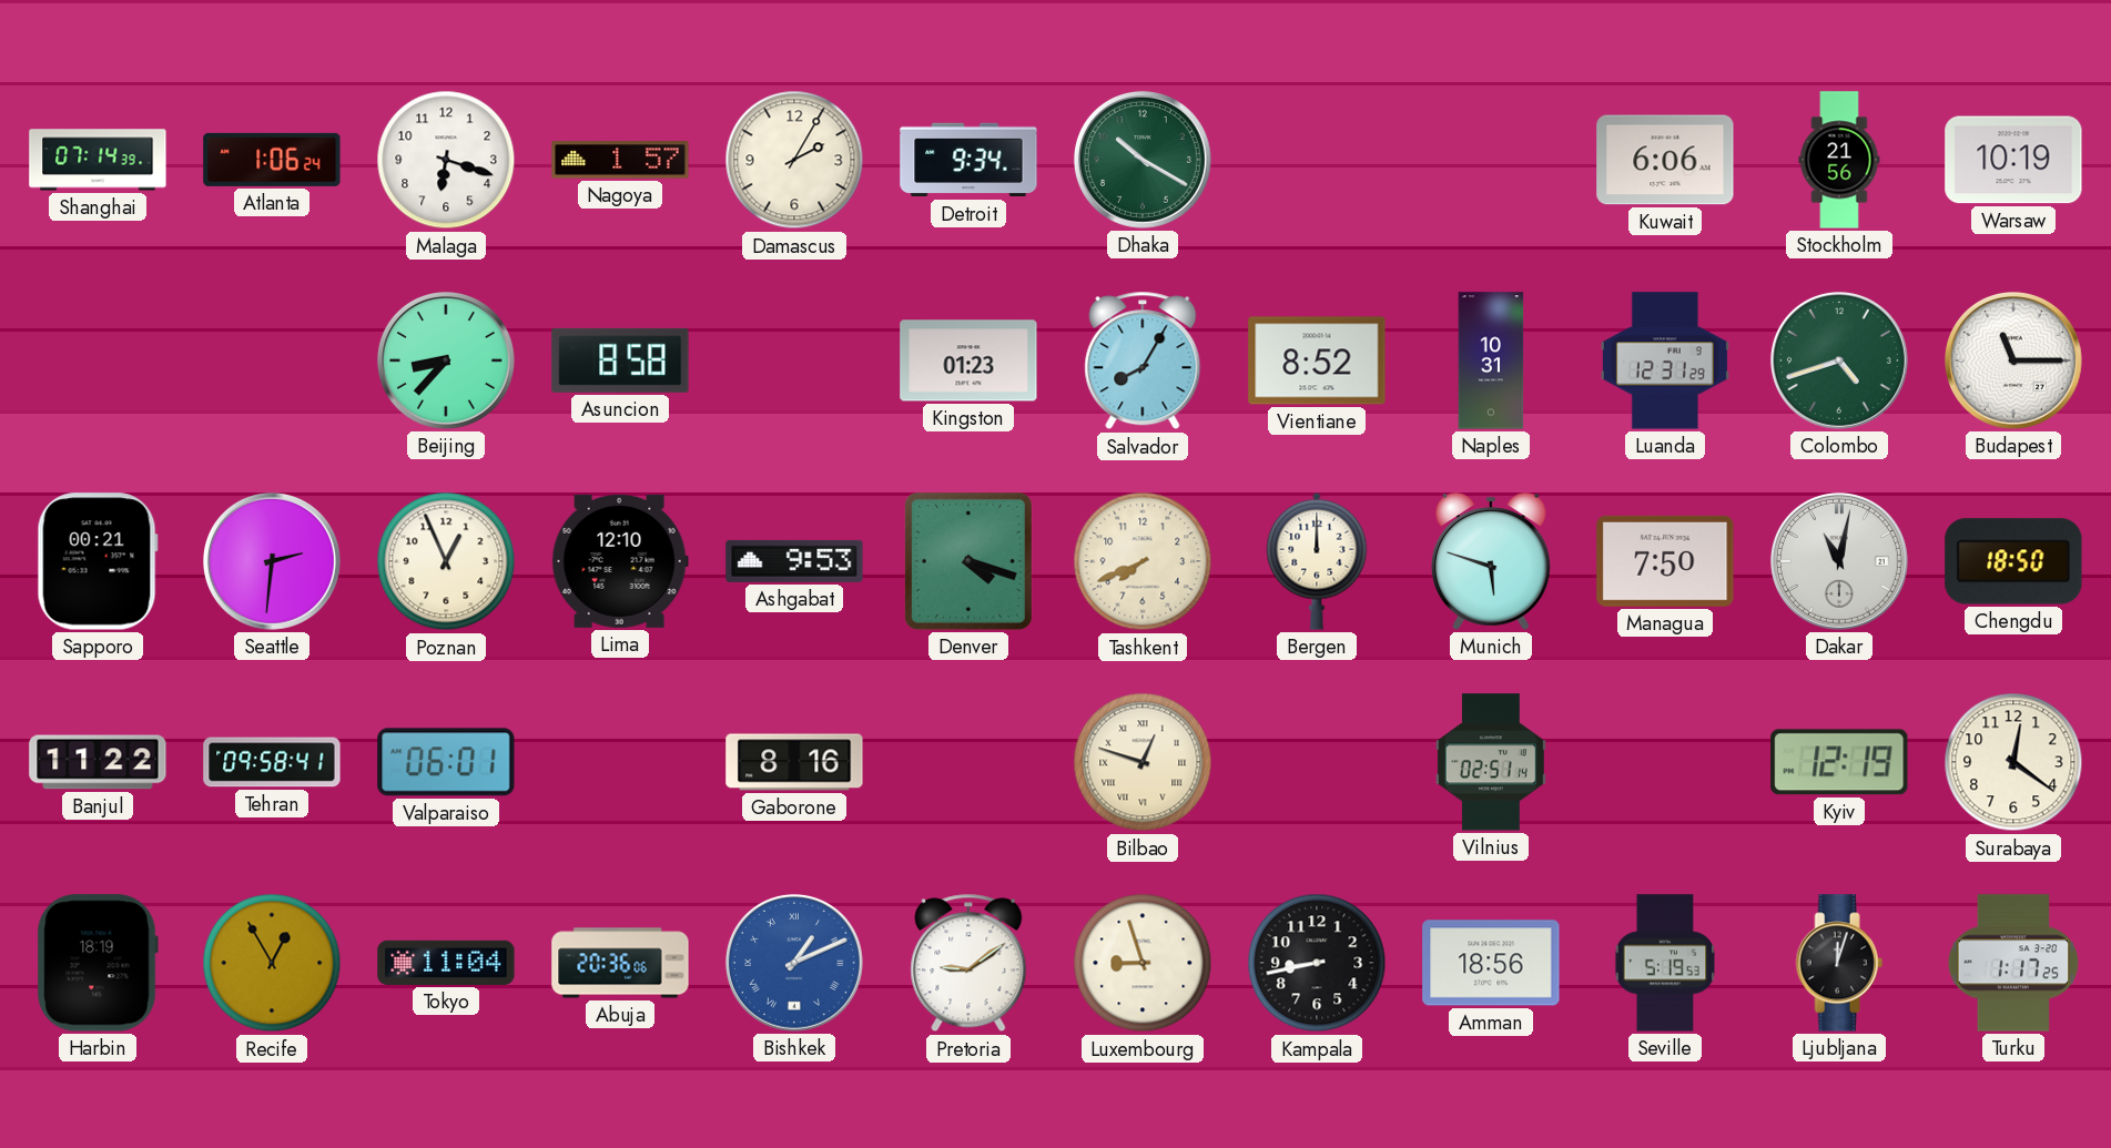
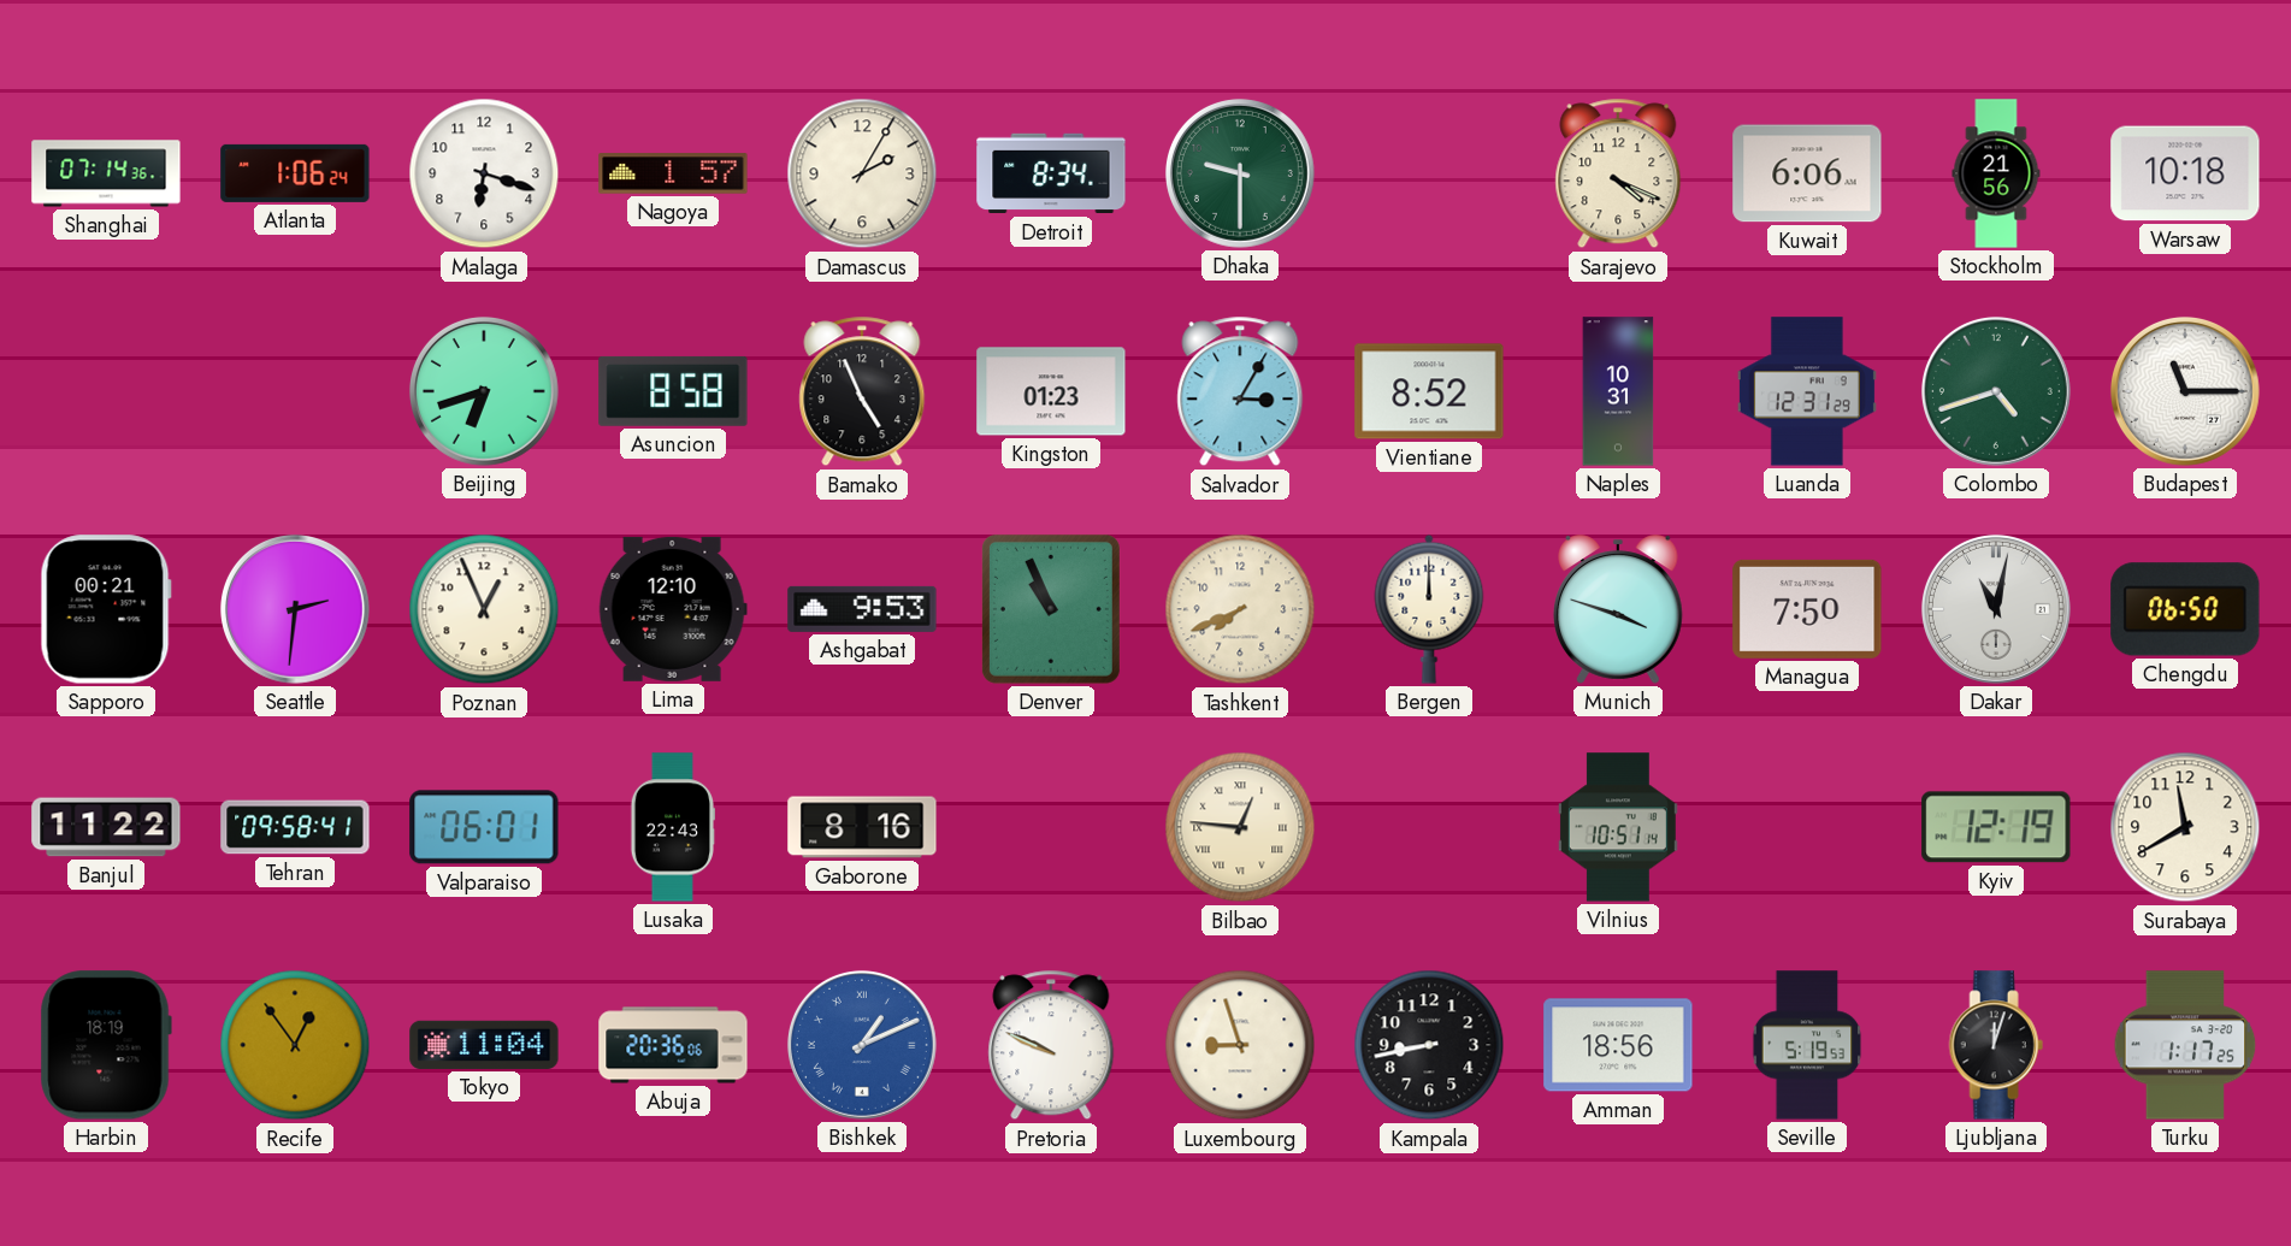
Shanghai: 07:14:39 -> 07:14:36
Detroit: 9:34 -> 8:34
Dhaka: 10:20 -> 9:30
Sarajevo: none -> 4:19
Warsaw: 10:19 -> 10:18
Beijing: 8:37 -> 6:42
Bamako: none -> 4:56
Salvador: 8:05 -> 3:05
Denver: 4:18 -> 10:56
Munich: 5:48 -> 3:48
Chengdu: 18:50 -> 06:50
Lusaka: none -> 22:43
Bilbao: 12:48 -> 12:46
Vilnius: 02:51 -> 10:51
Surabaya: 12:21 -> 11:40
Recife: 12:55 -> 12:54
Pretoria: 9:09 -> 9:49
